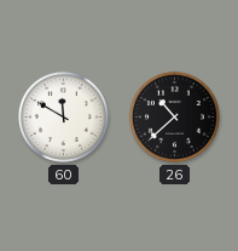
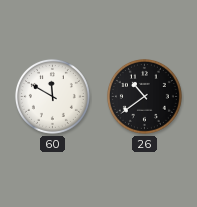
26: 10:38 -> 10:39
